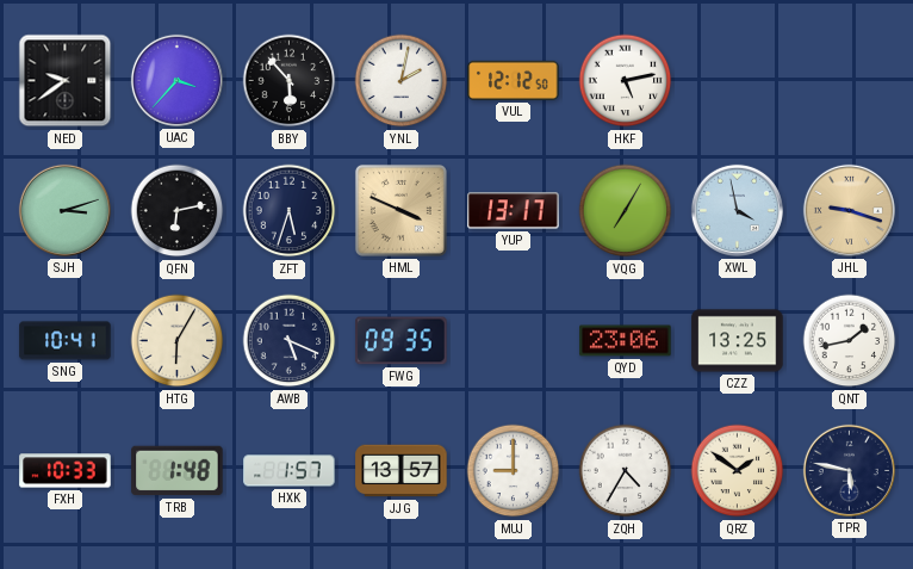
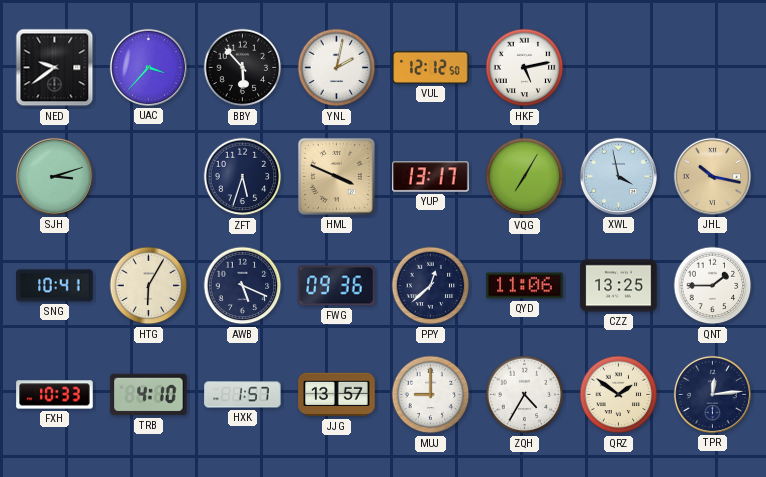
QFN: 6:13 -> none
JHL: 9:18 -> 10:17
FWG: 09:35 -> 09:36
PPY: none -> 12:38
QYD: 23:06 -> 11:06
QNT: 1:43 -> 1:45
TRB: 1:48 -> 4:10
TPR: 5:47 -> 12:14
